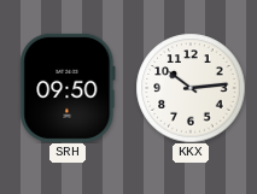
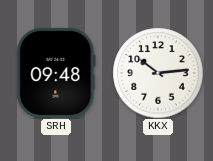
SRH: 09:50 -> 09:48
